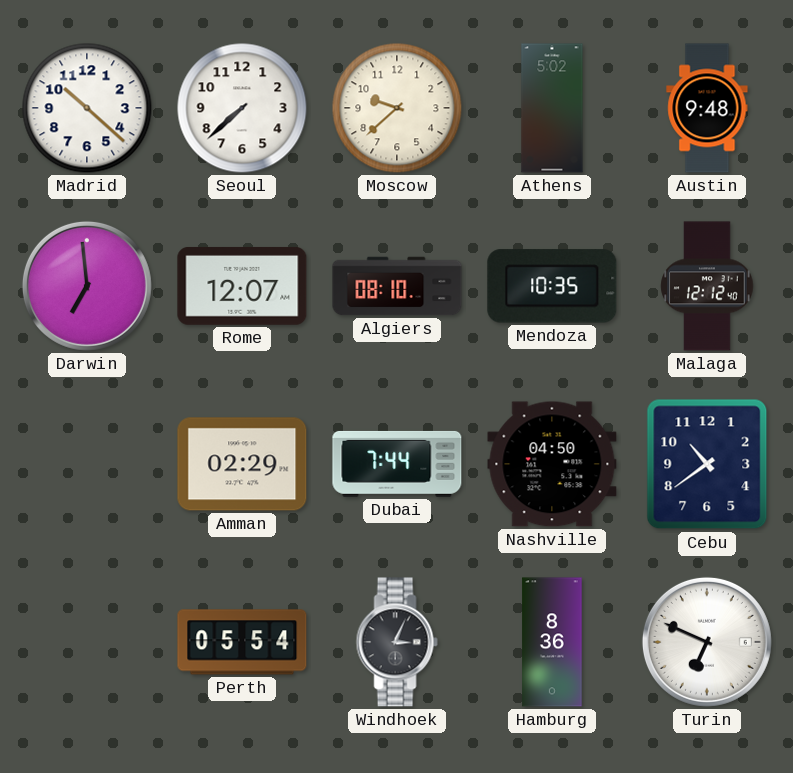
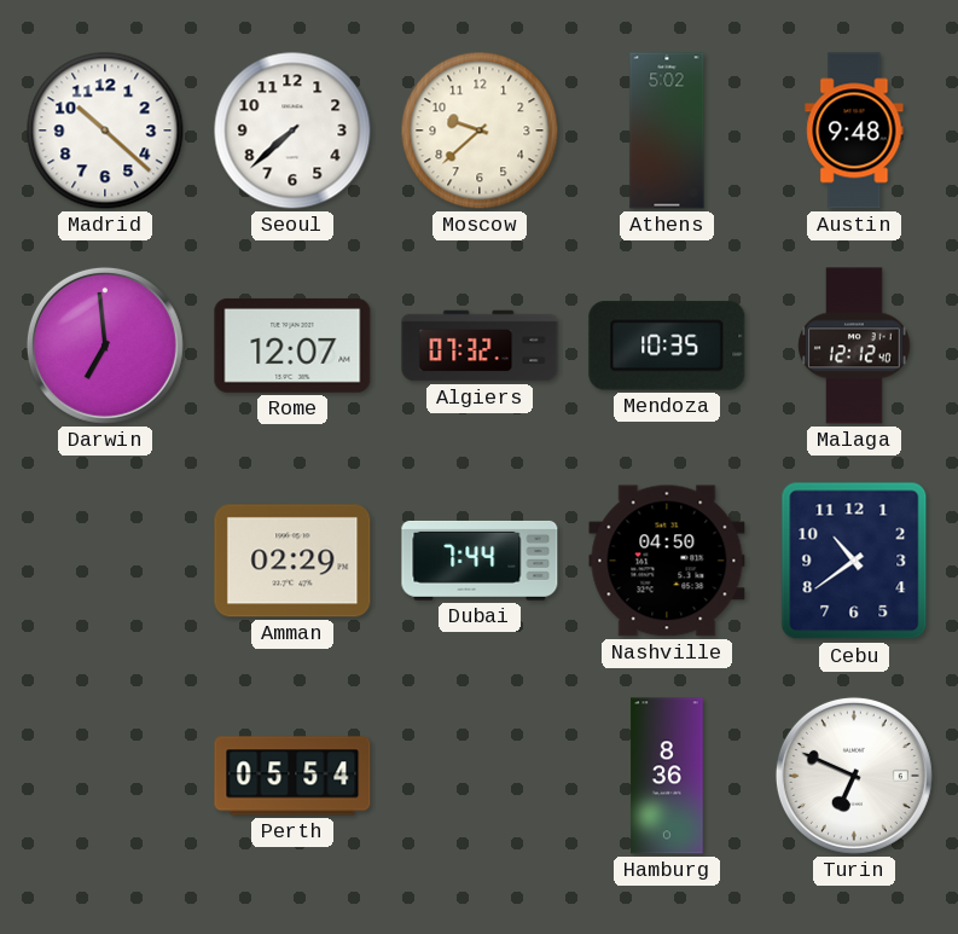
Algiers: 08:10 -> 07:32
Windhoek: 3:04 -> none
